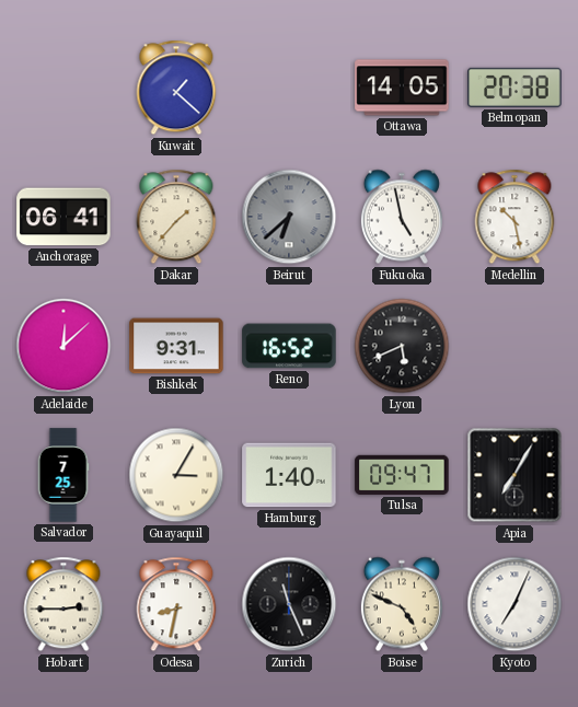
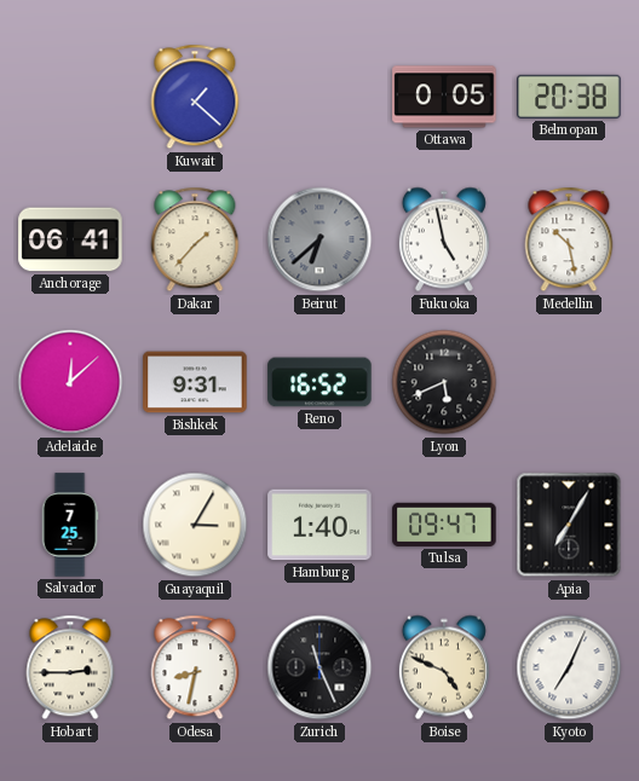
Ottawa: 14:05 -> 0:05
